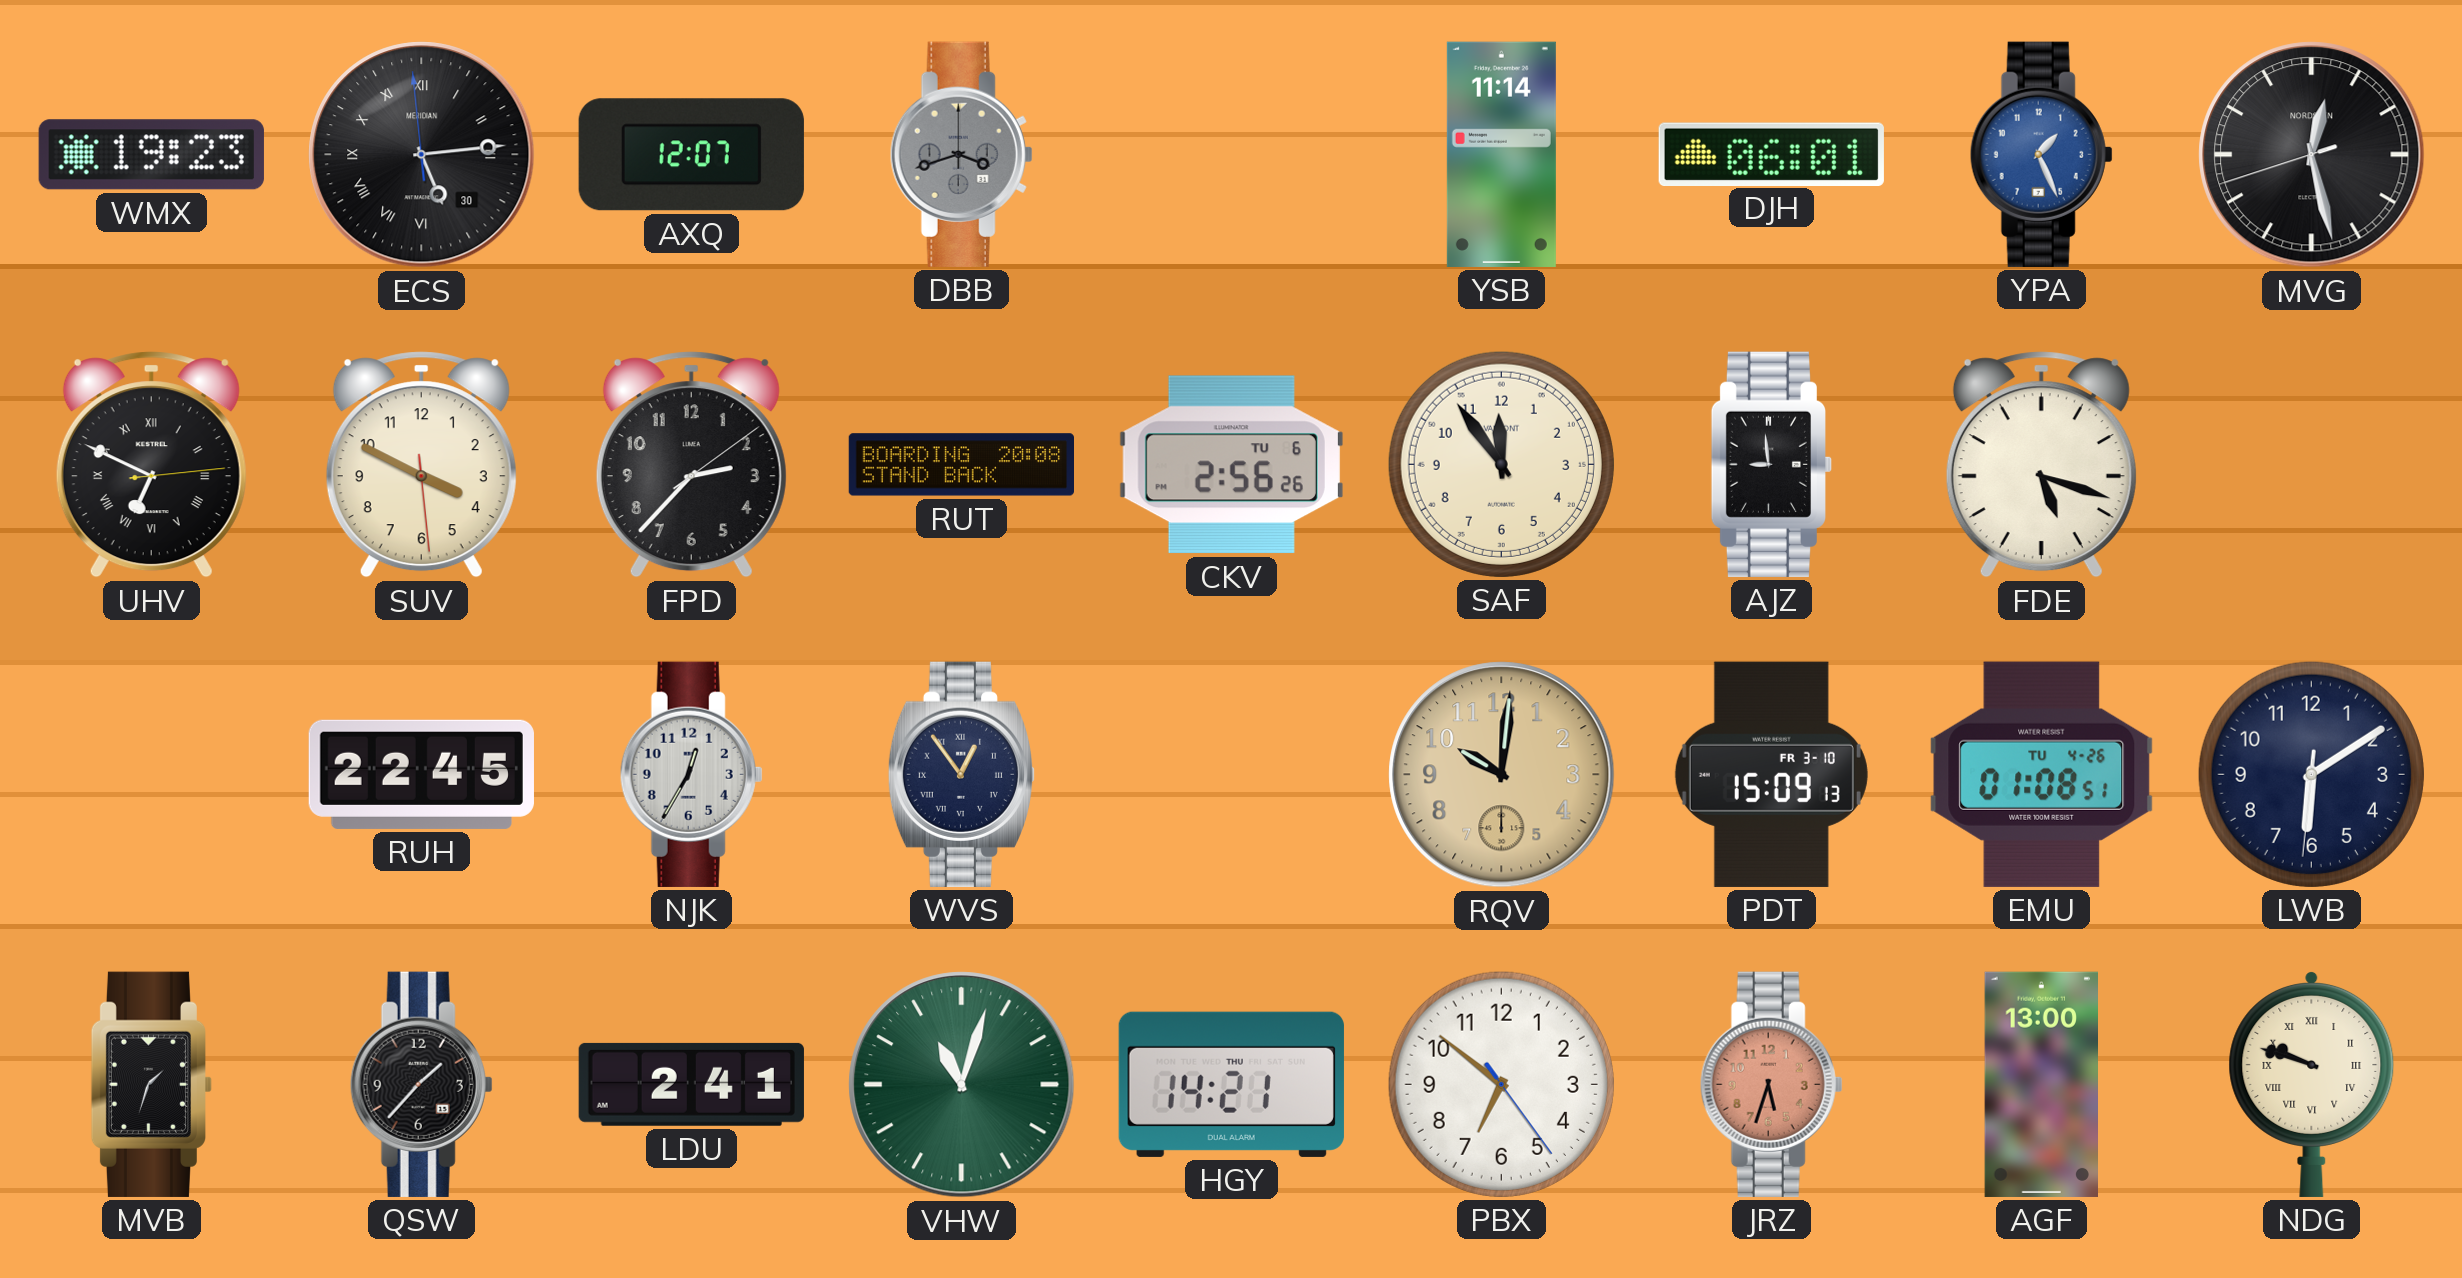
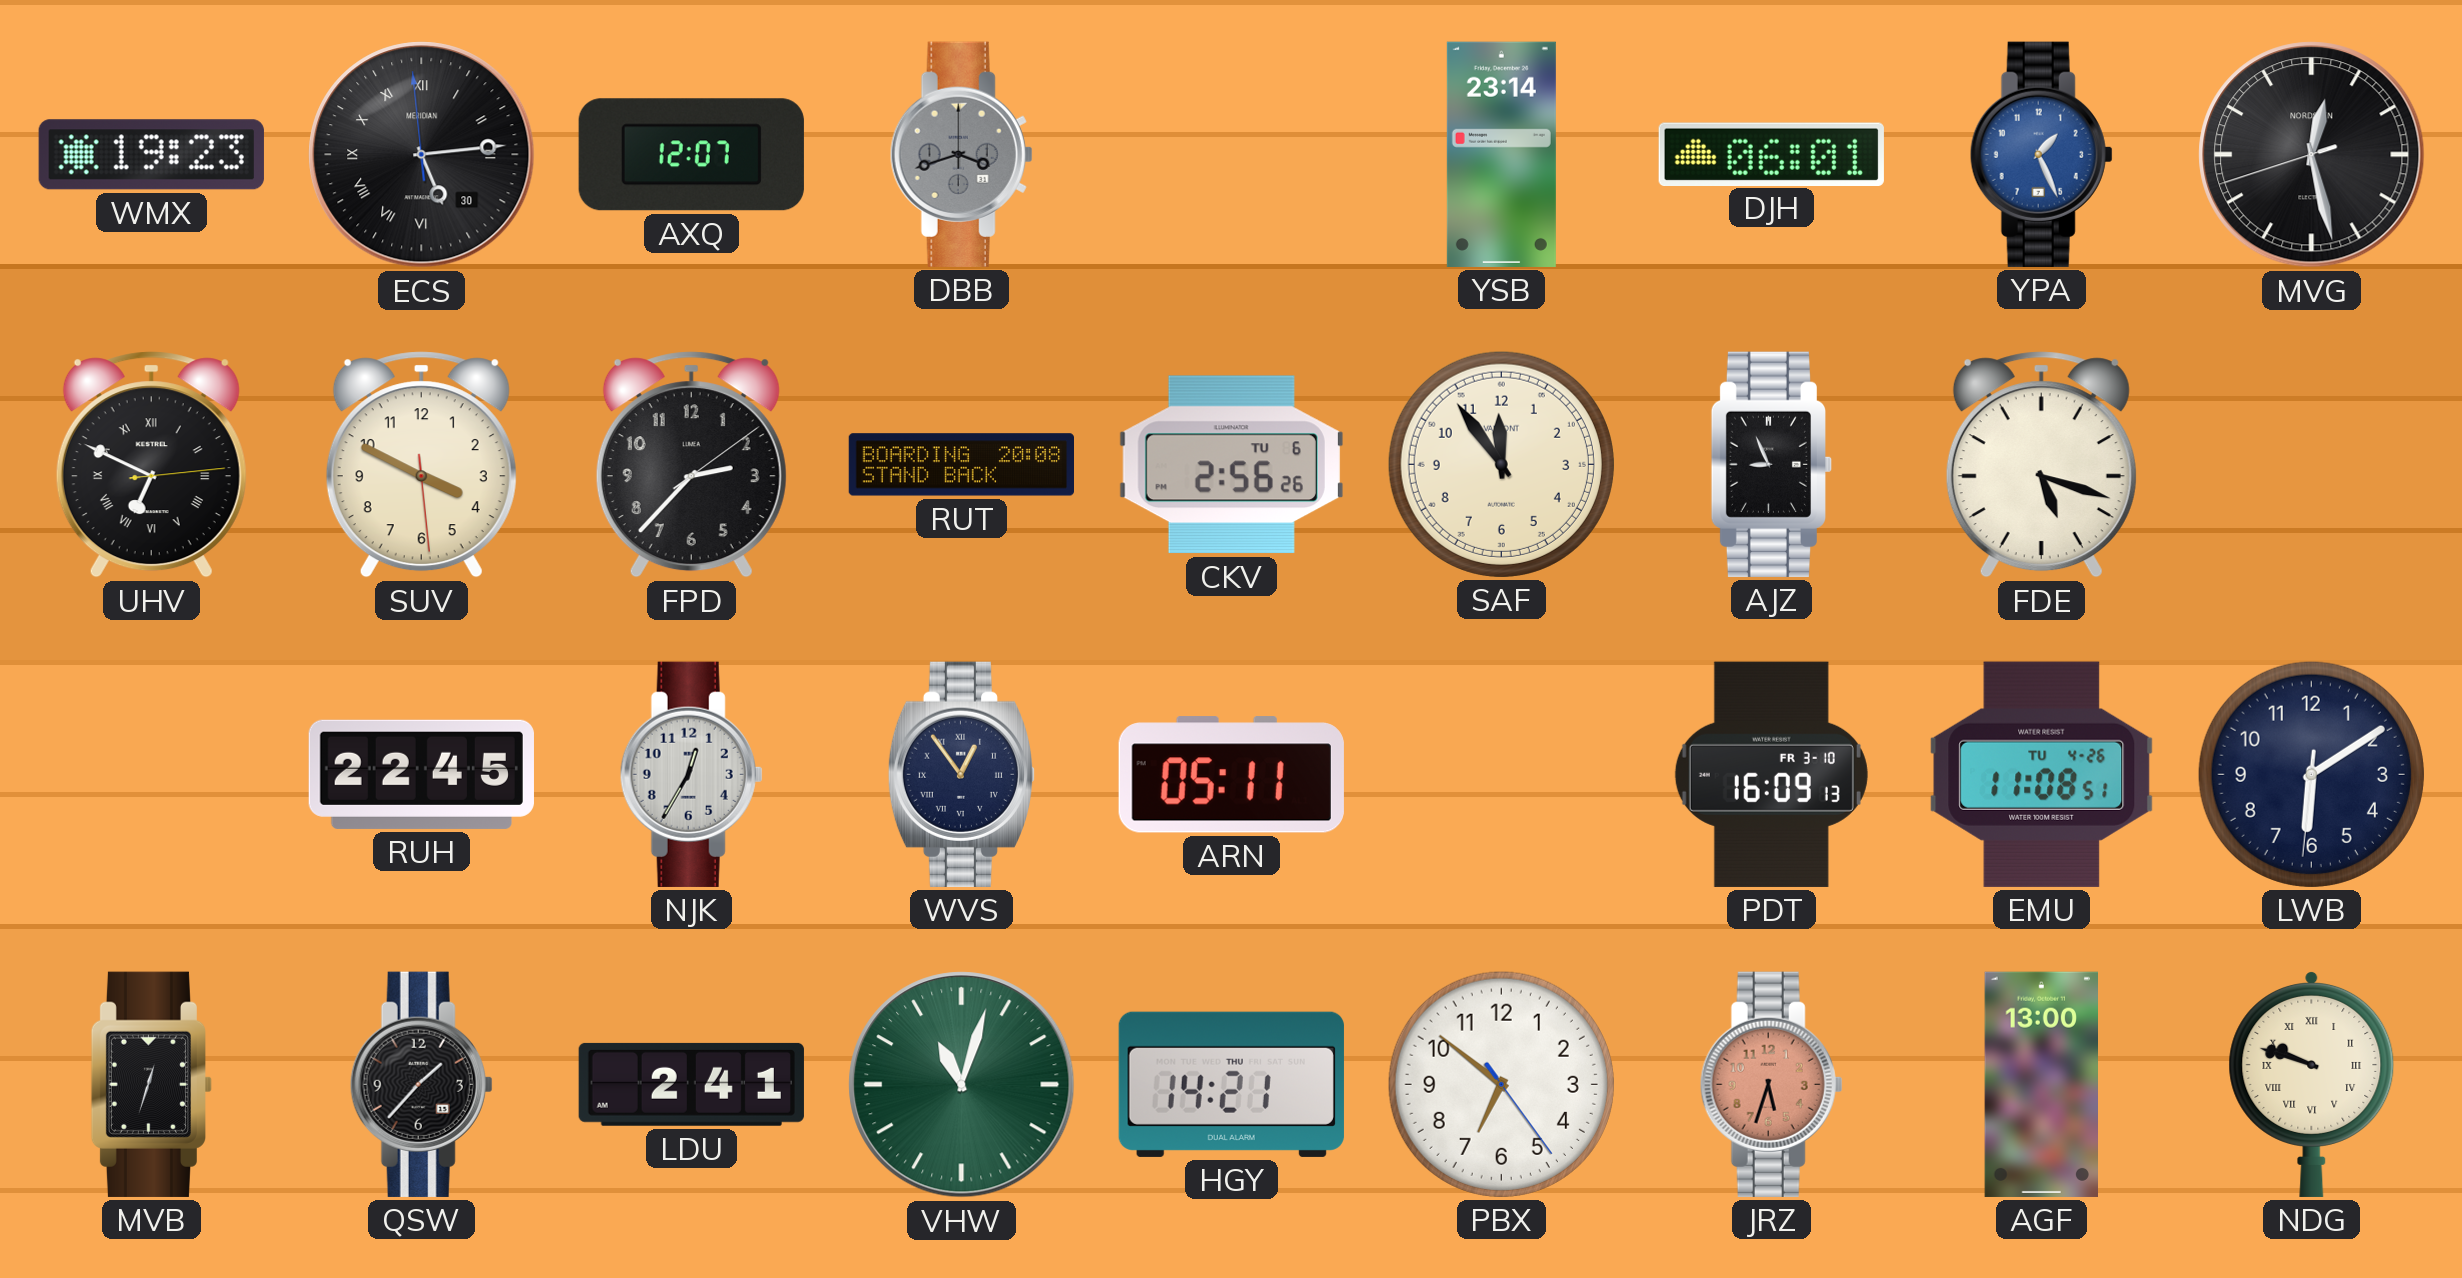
YSB: 11:14 -> 23:14
AJZ: 8:59 -> 8:56
ARN: none -> 05:11
RQV: 10:01 -> none
PDT: 15:09 -> 16:09
EMU: 01:08 -> 11:08
MVB: 1:33 -> 12:33
